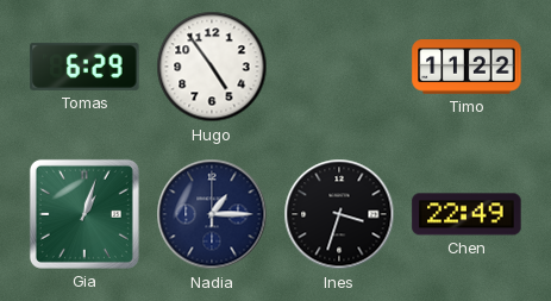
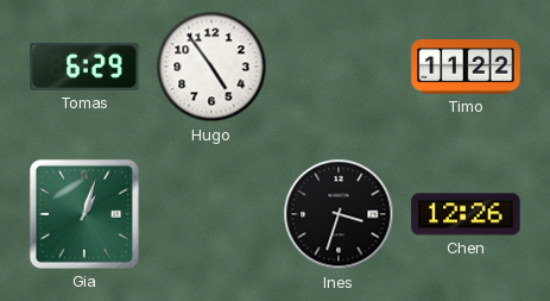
Nadia: 1:15 -> none
Chen: 22:49 -> 12:26
